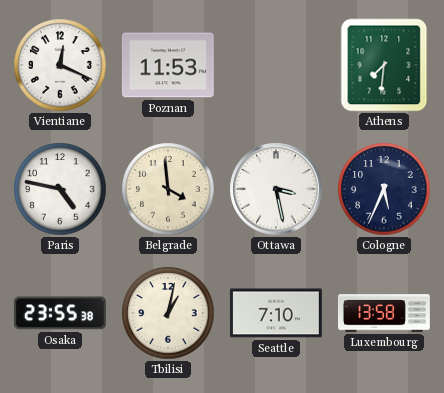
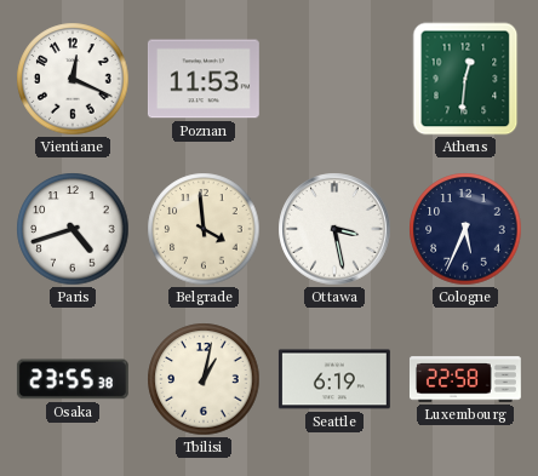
Athens: 7:31 -> 12:31
Paris: 4:47 -> 4:42
Seattle: 7:10 -> 6:19
Luxembourg: 13:58 -> 22:58
